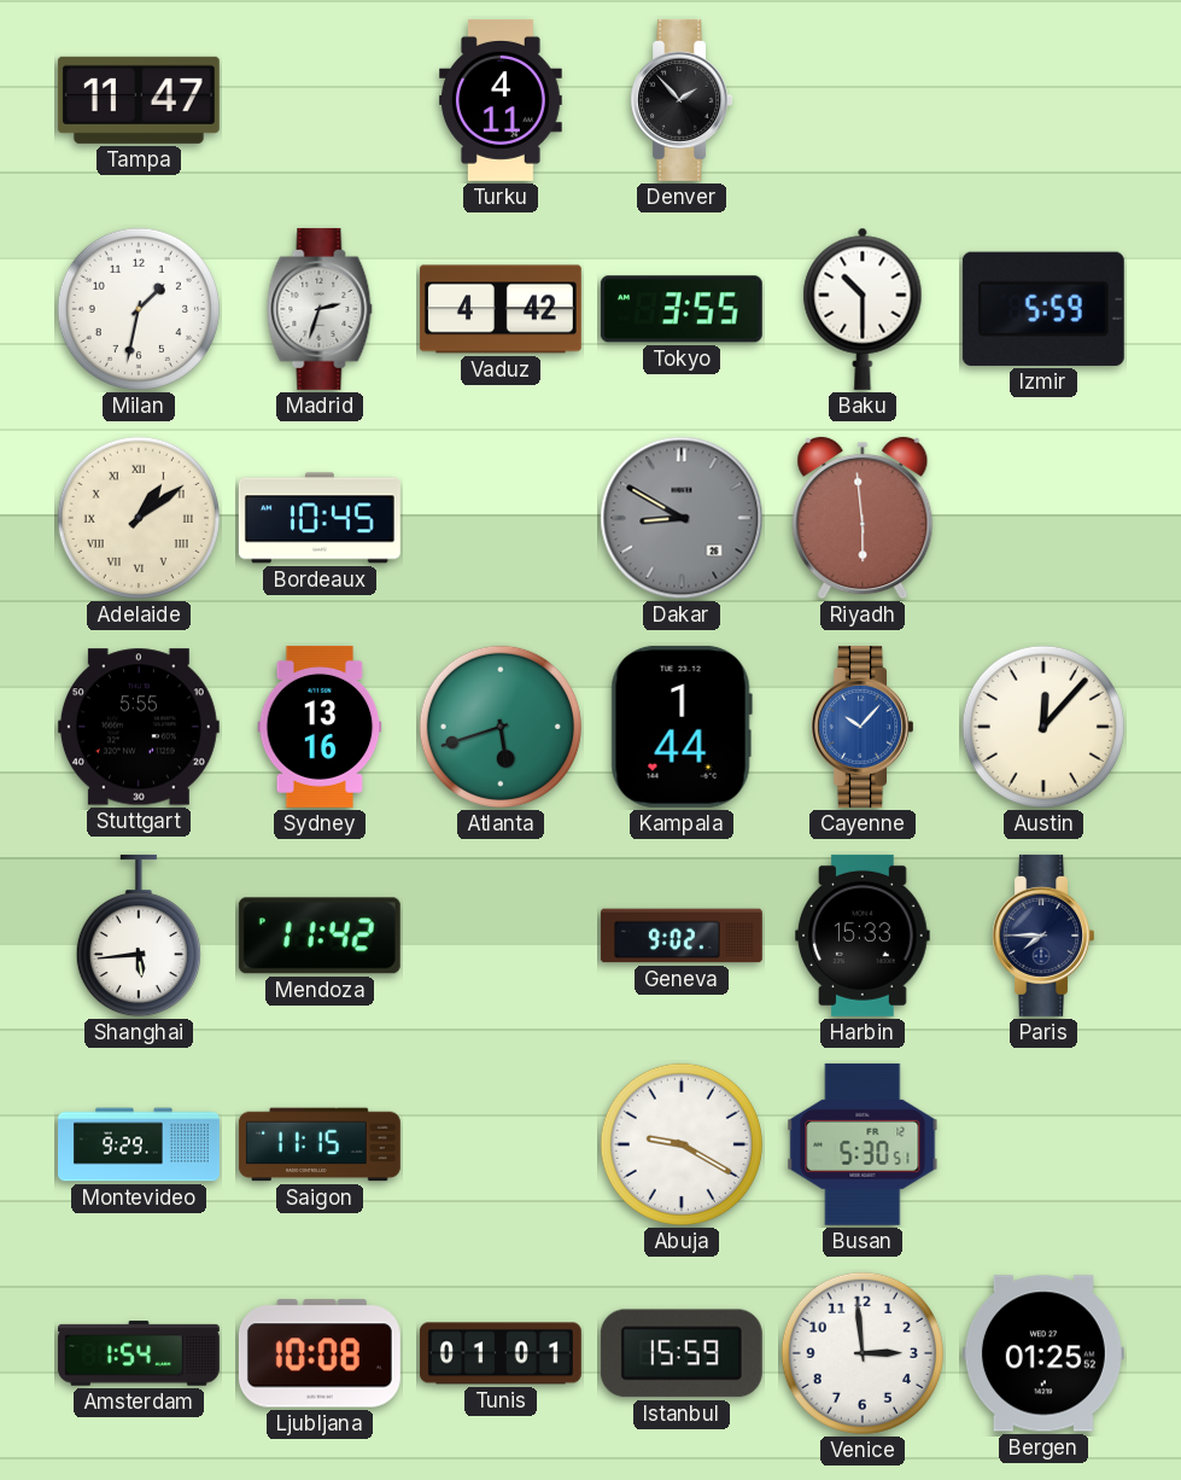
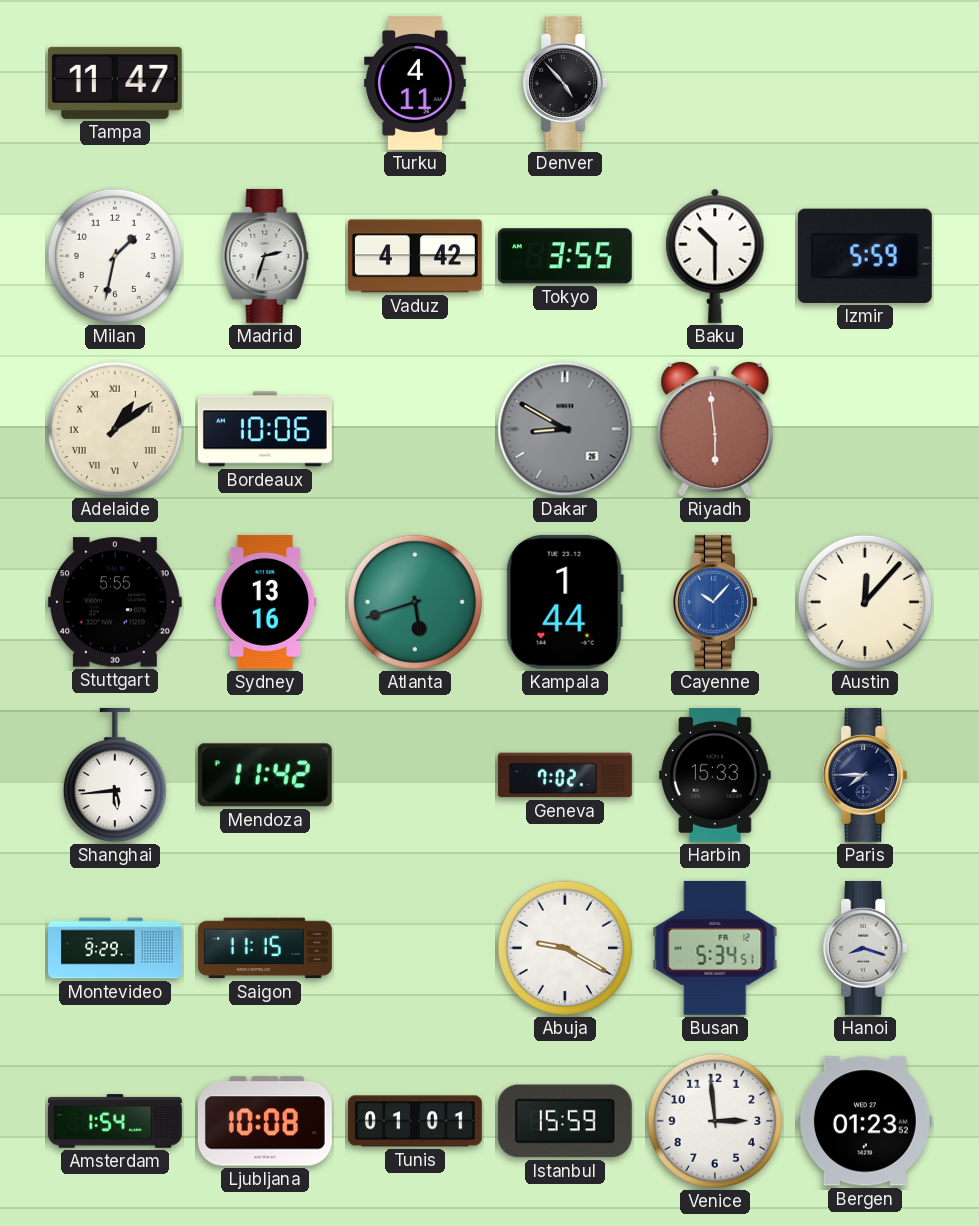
Denver: 1:53 -> 4:53
Bordeaux: 10:45 -> 10:06
Geneva: 9:02 -> 7:02
Busan: 5:30 -> 5:34
Hanoi: none -> 8:18
Bergen: 01:25 -> 01:23
